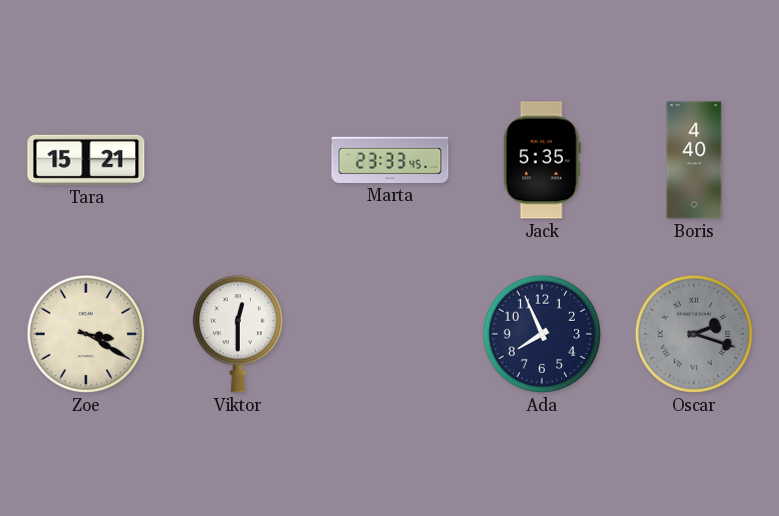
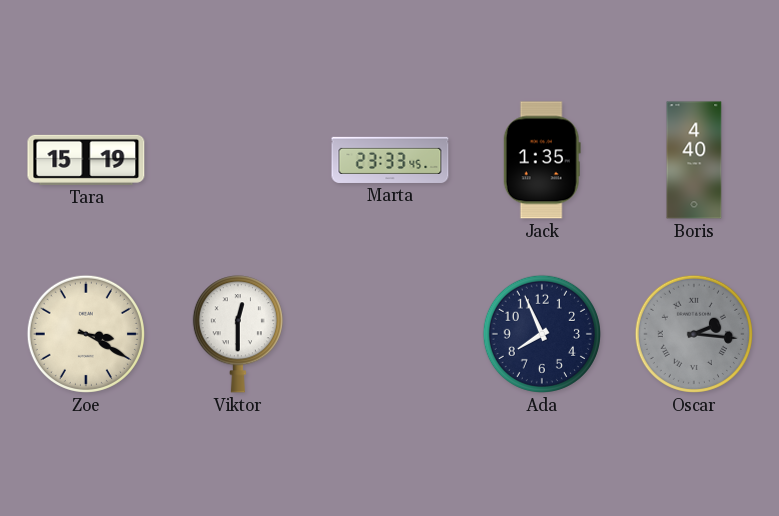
Tara: 15:21 -> 15:19
Jack: 5:35 -> 1:35
Oscar: 2:18 -> 2:16
